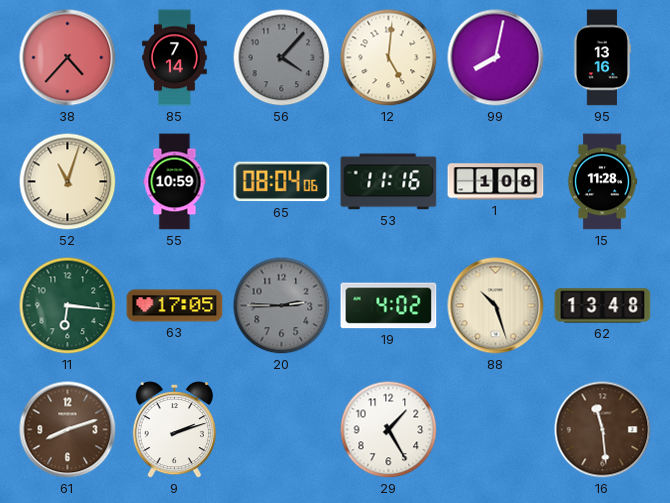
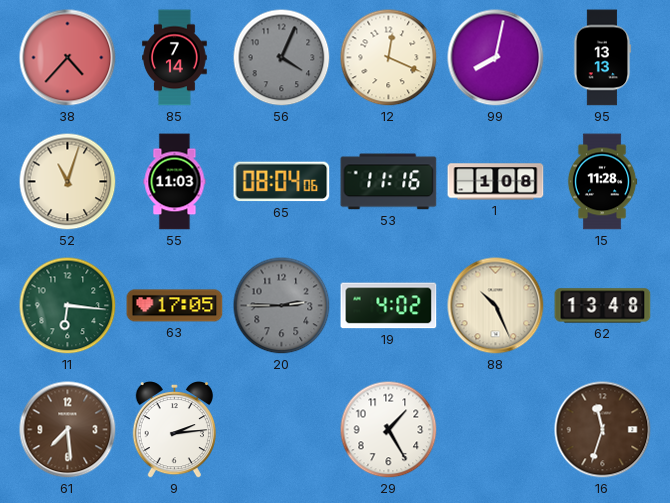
56: 4:07 -> 4:04
12: 5:01 -> 12:19
95: 13:16 -> 13:13
55: 10:59 -> 11:03
88: 10:27 -> 10:26
61: 8:12 -> 7:29
9: 2:12 -> 2:14
16: 11:29 -> 11:33
